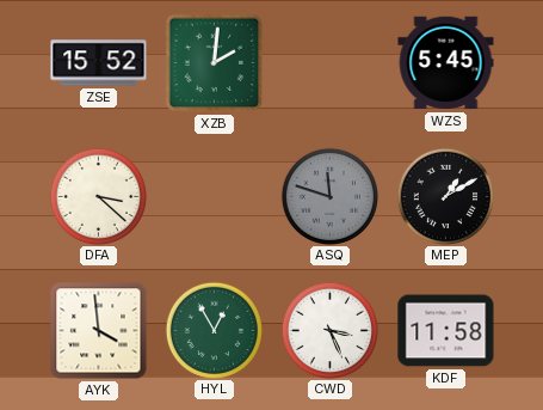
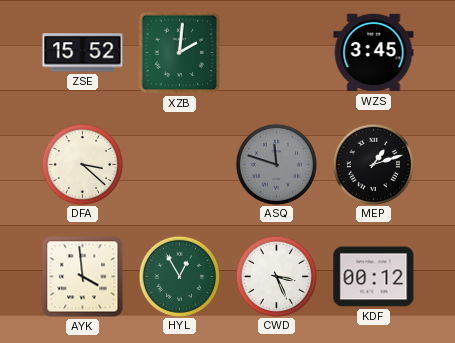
WZS: 5:45 -> 3:45
MEP: 1:10 -> 1:12
KDF: 11:58 -> 00:12
